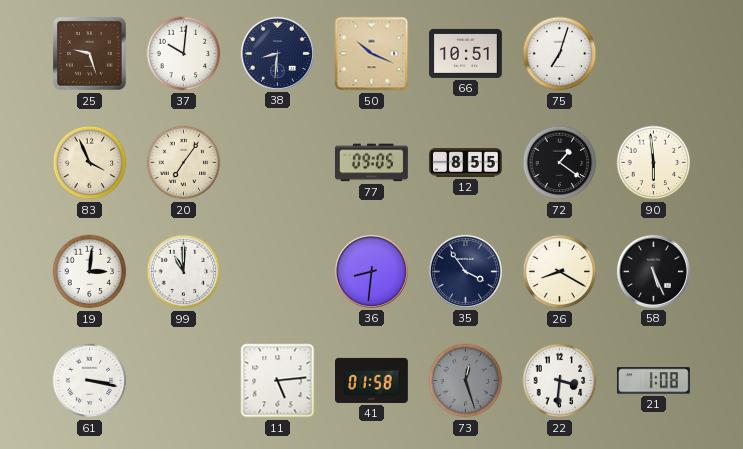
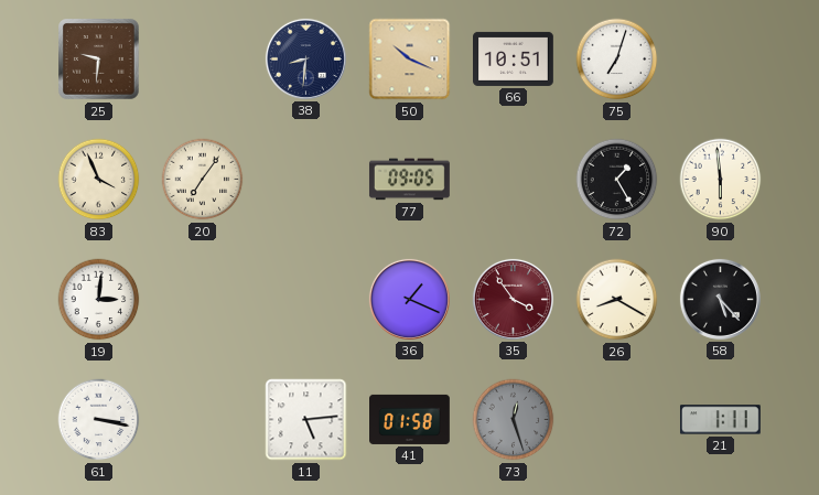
25: 9:27 -> 9:31
37: 10:01 -> none
12: 8:55 -> none
72: 1:21 -> 1:25
99: 11:00 -> none
36: 8:31 -> 1:19
35 dial: navy -> burgundy
58: 5:26 -> 5:23
22: 3:31 -> none
21: 1:08 -> 1:11
